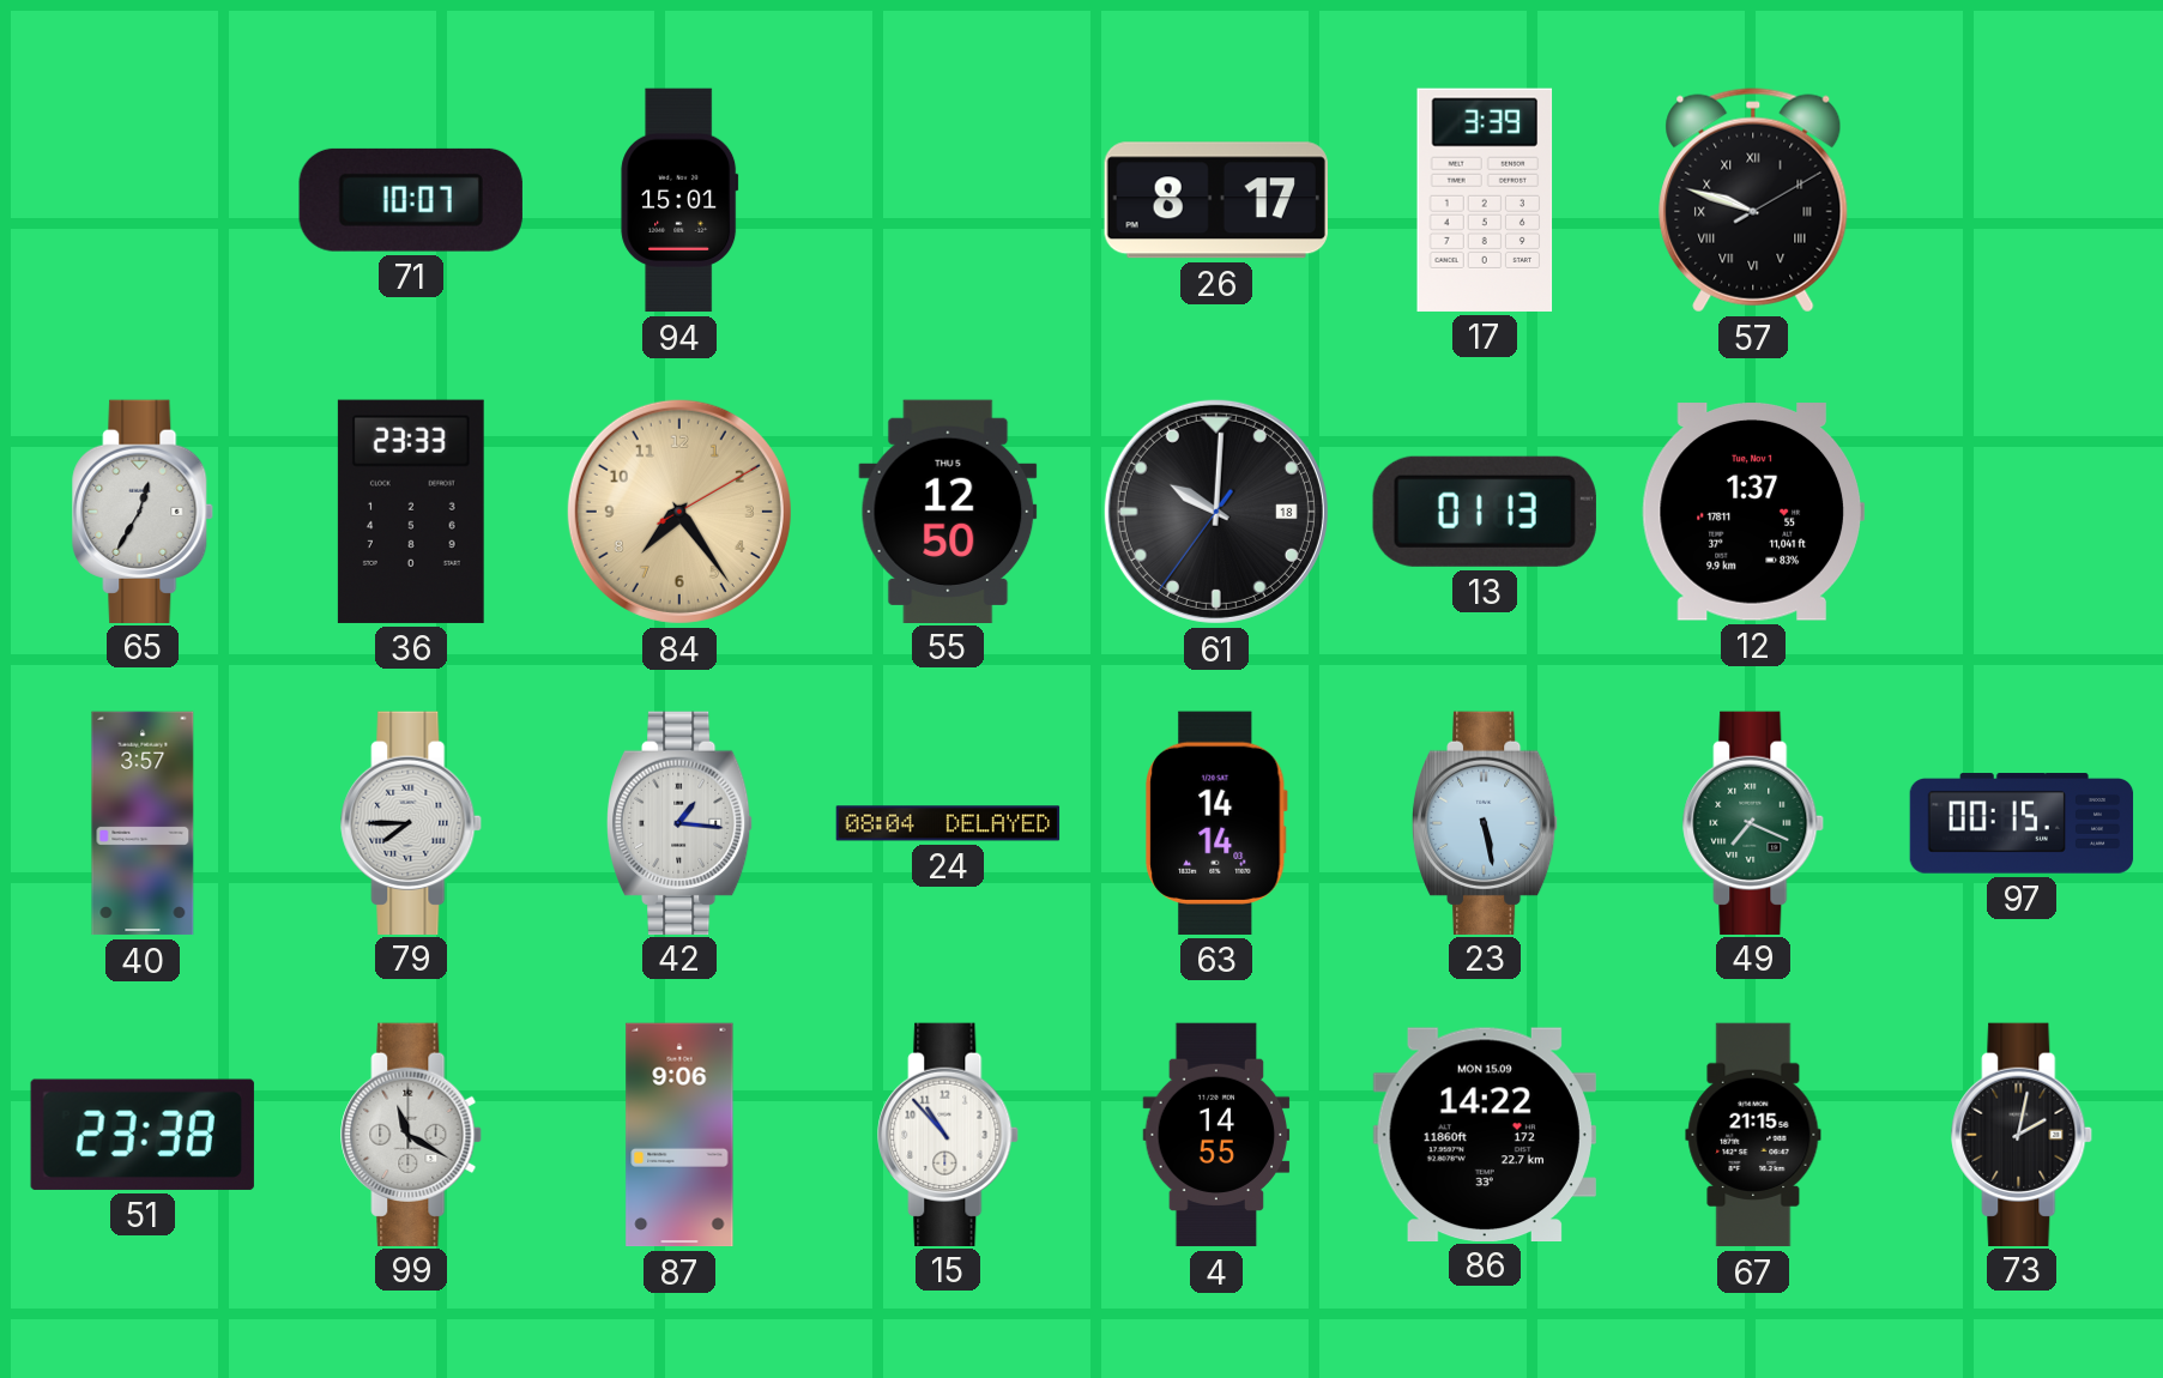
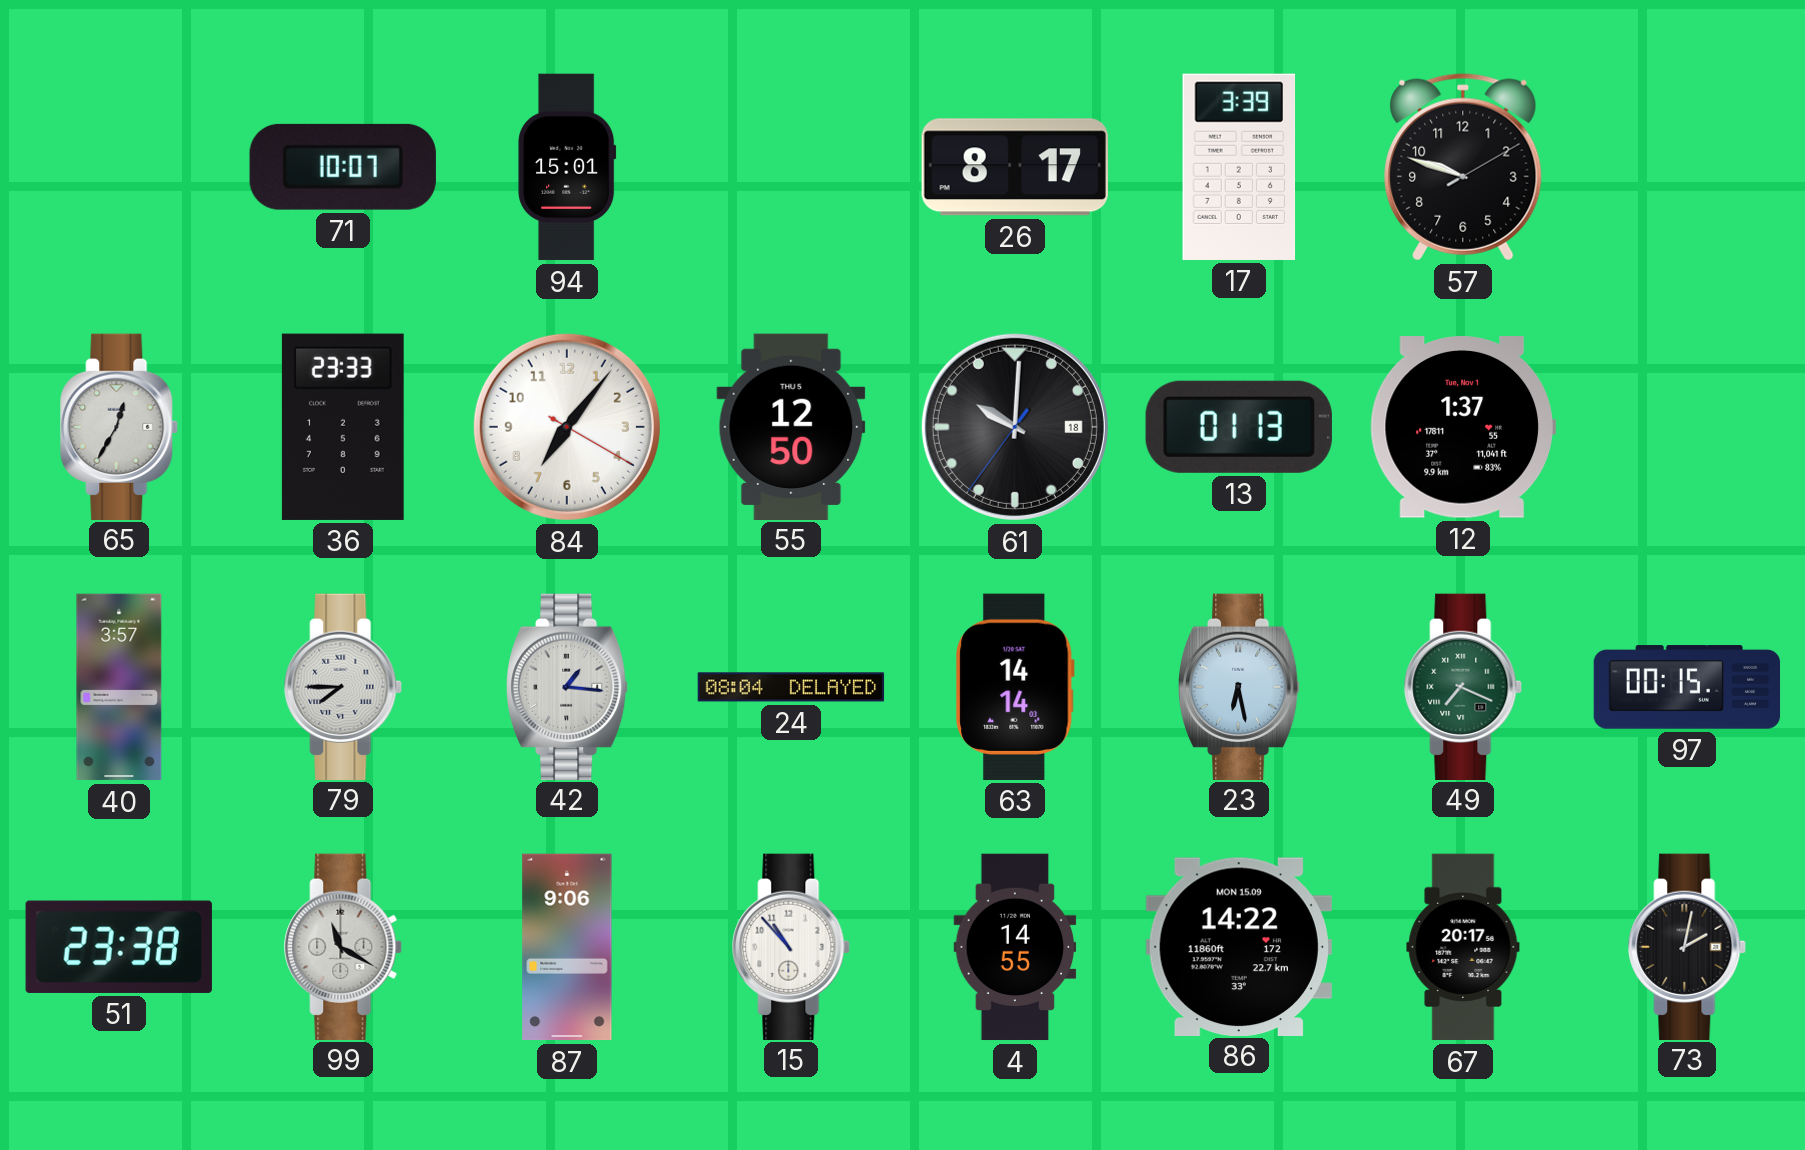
57 numerals: Roman -> Arabic
84: 7:24 -> 7:06
84 dial: champagne -> white
23: 5:28 -> 6:28
67: 21:15 -> 20:17
